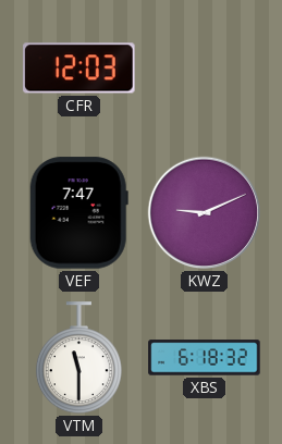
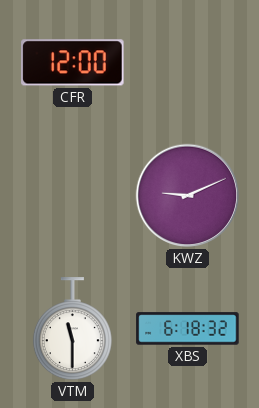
CFR: 12:03 -> 12:00
VEF: 7:47 -> none
